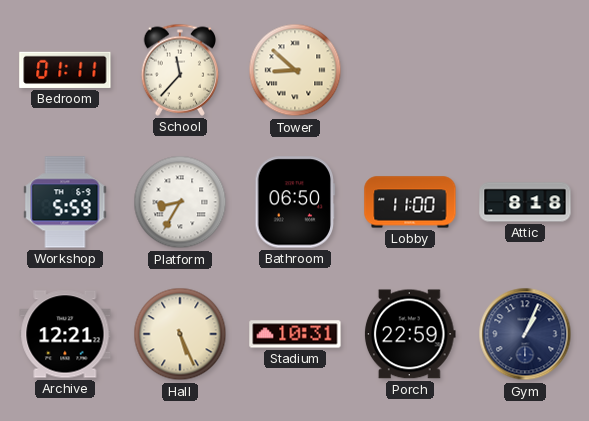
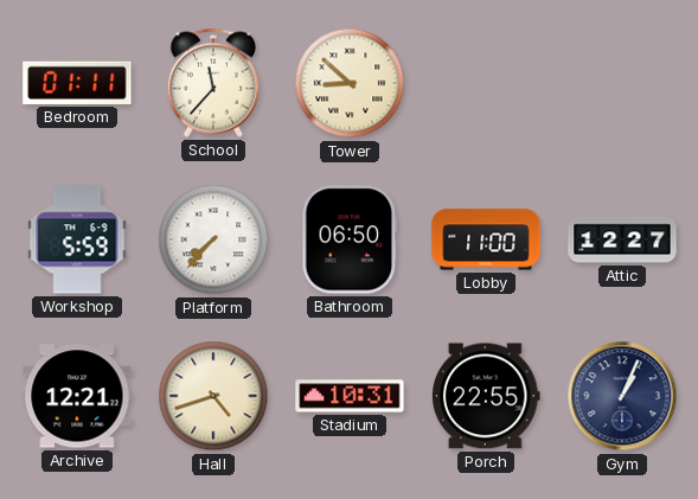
Platform: 8:35 -> 7:37
Attic: 8:18 -> 12:27
Hall: 5:26 -> 4:42
Porch: 22:59 -> 22:55
